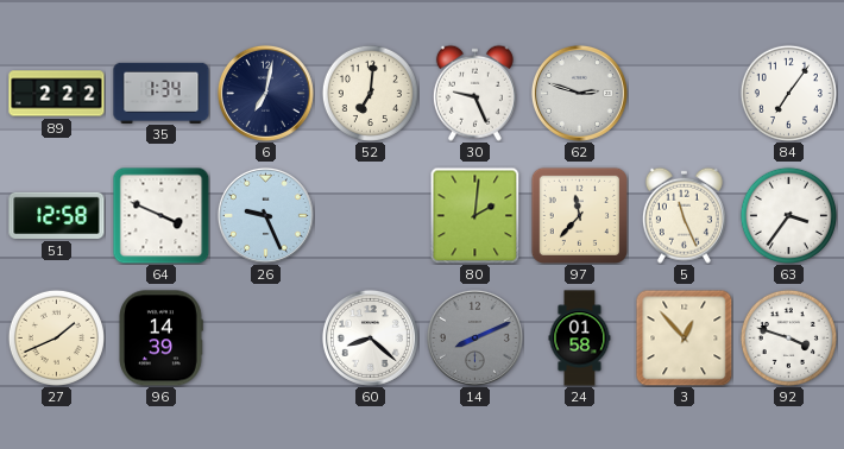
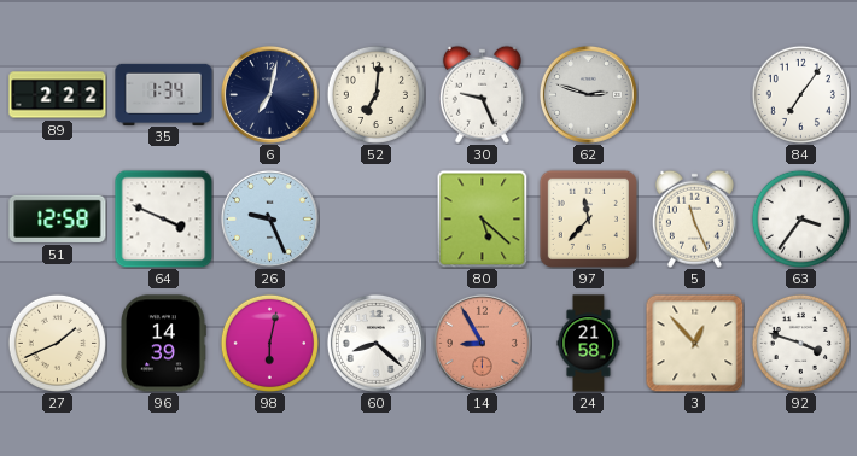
80: 2:01 -> 5:22
98: none -> 6:02
14: 8:11 -> 8:55
14 dial: grey -> salmon
24: 01:58 -> 21:58
